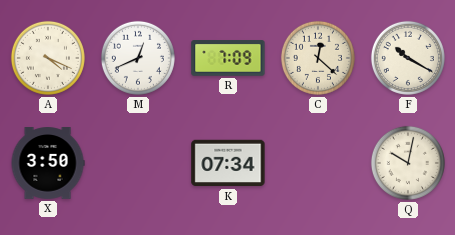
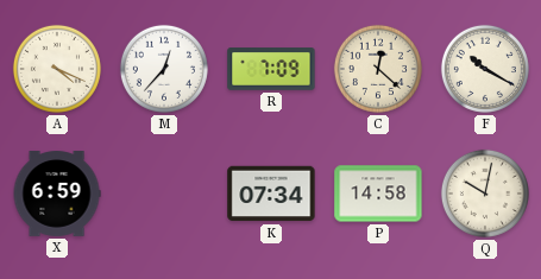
M: 12:41 -> 12:37
X: 3:50 -> 6:59
P: none -> 14:58
